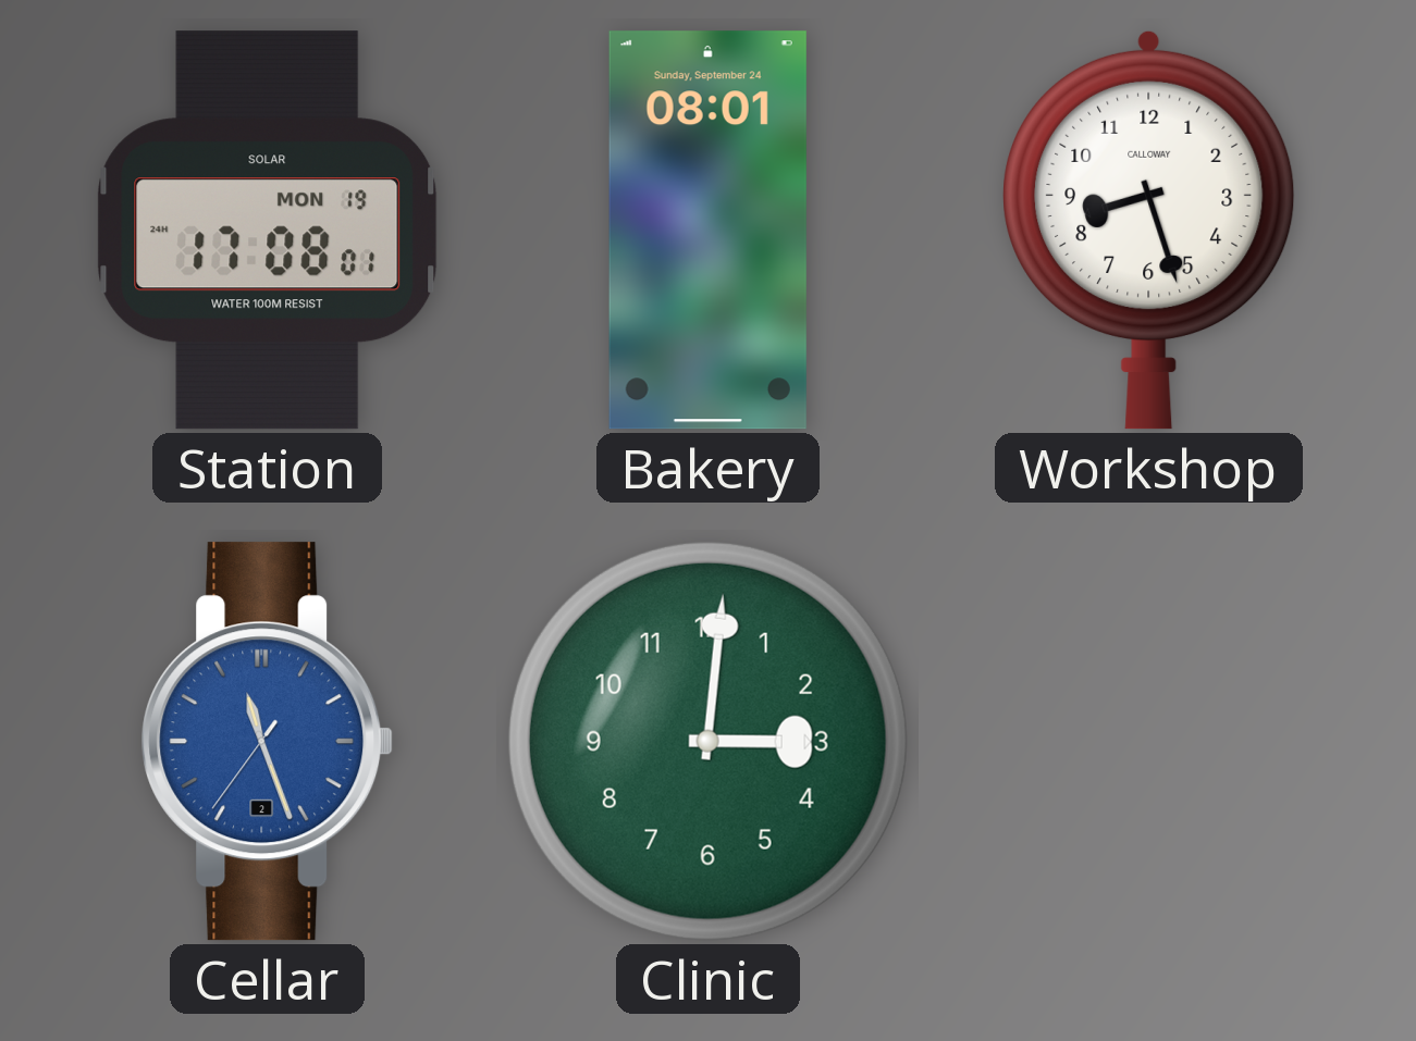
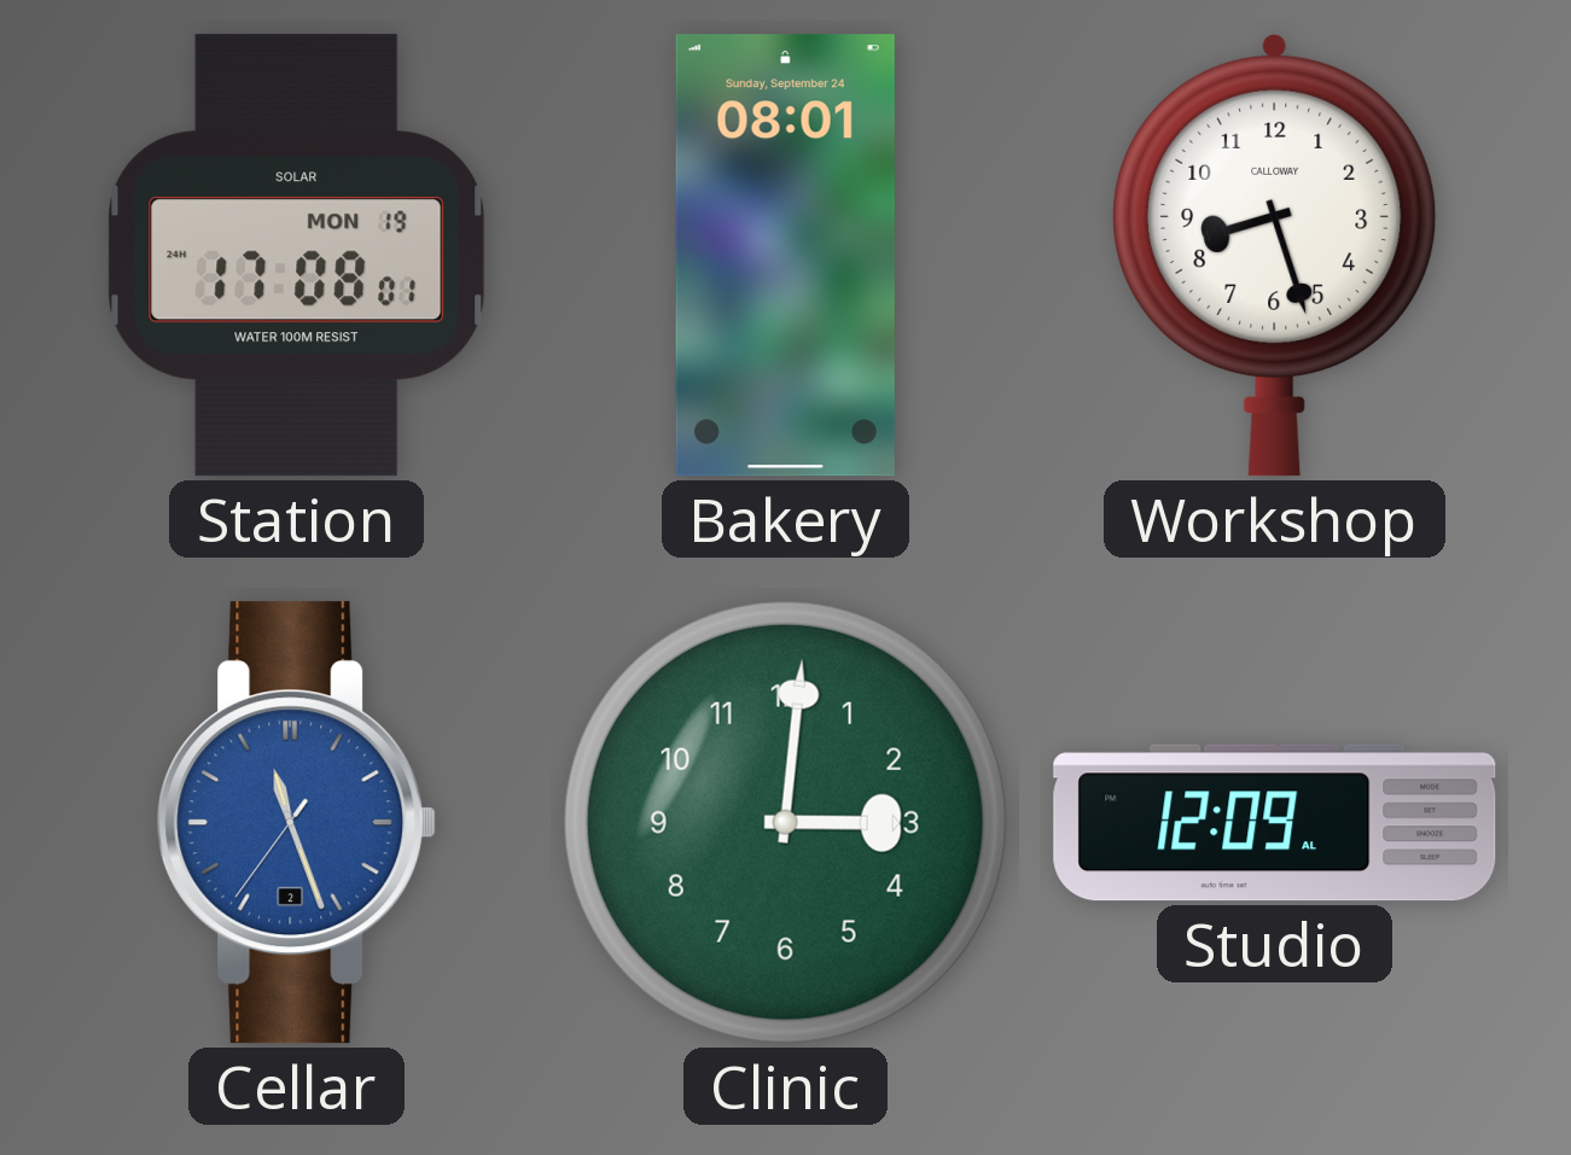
Studio: none -> 12:09
